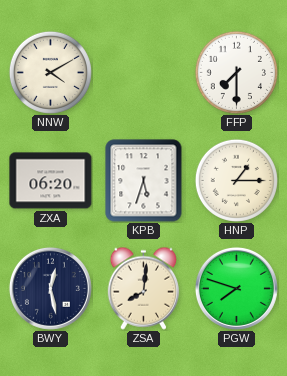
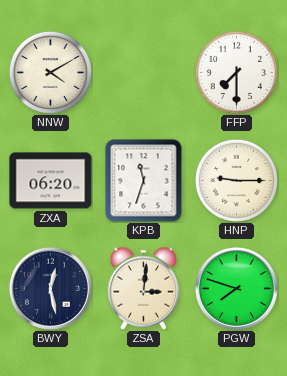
KPB: 5:33 -> 11:33
HNP: 1:15 -> 9:15
ZSA: 8:01 -> 3:01
